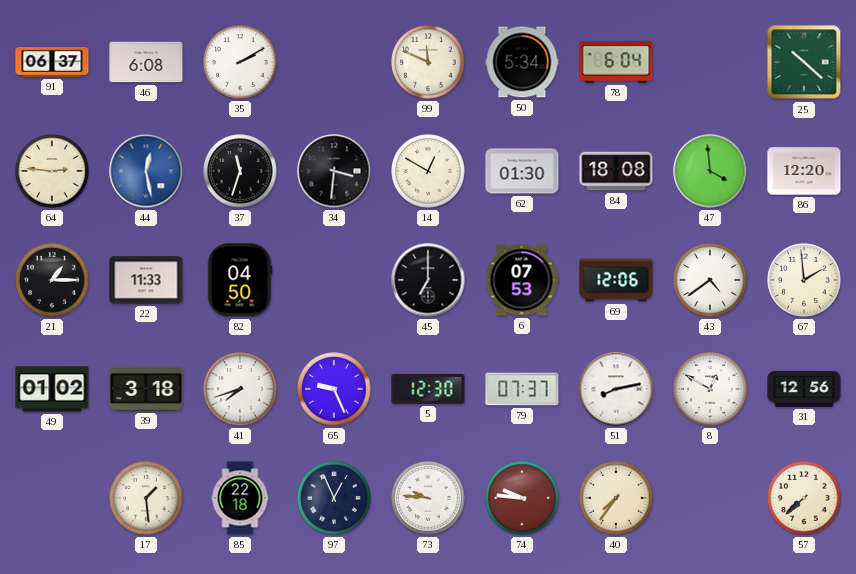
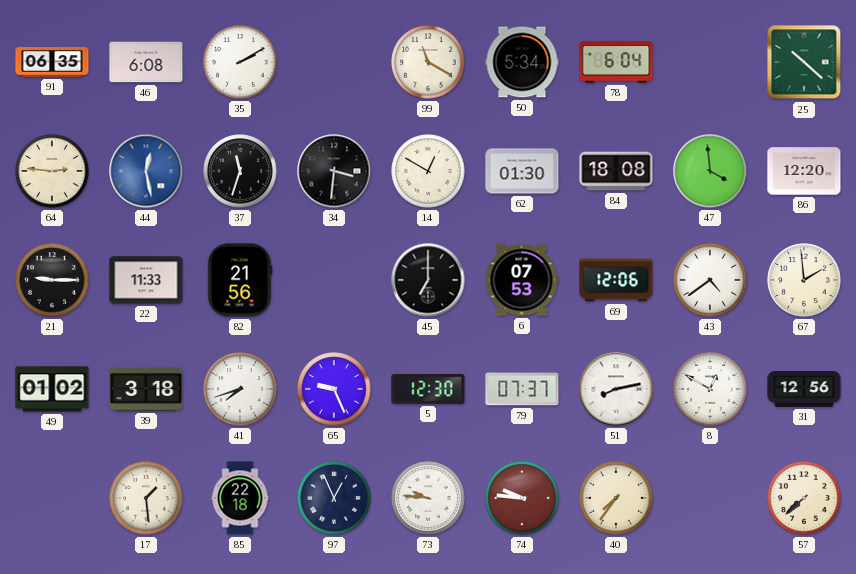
91: 06:37 -> 06:35
99: 11:49 -> 11:20
21: 1:15 -> 9:15
82: 04:50 -> 21:56
